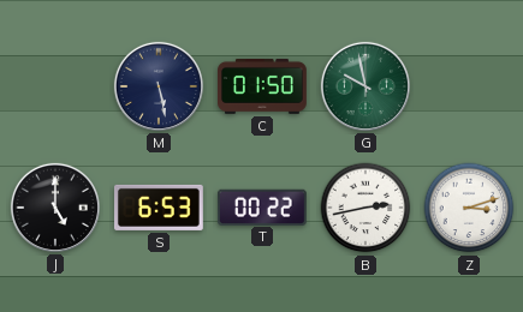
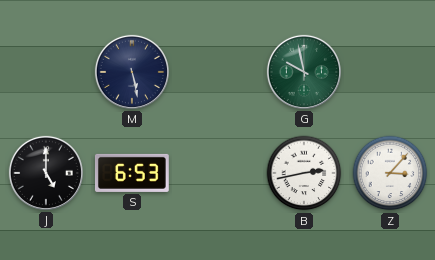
C: 01:50 -> none
T: 00:22 -> none
Z: 3:12 -> 3:07
